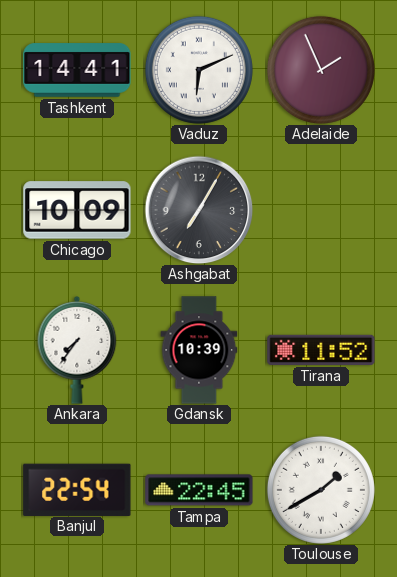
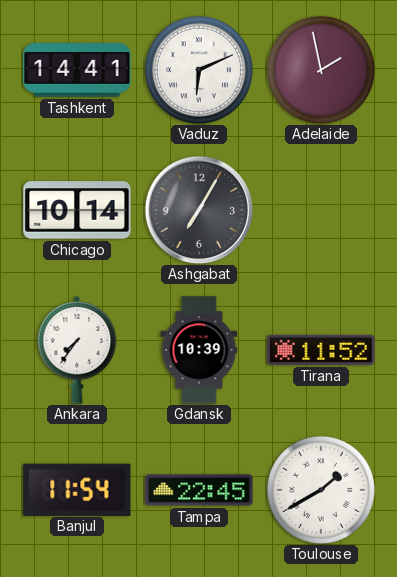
Adelaide: 1:56 -> 1:58
Chicago: 10:09 -> 10:14
Banjul: 22:54 -> 11:54
